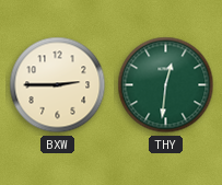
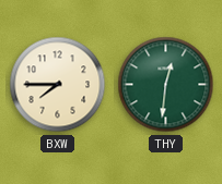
BXW: 2:45 -> 7:45
